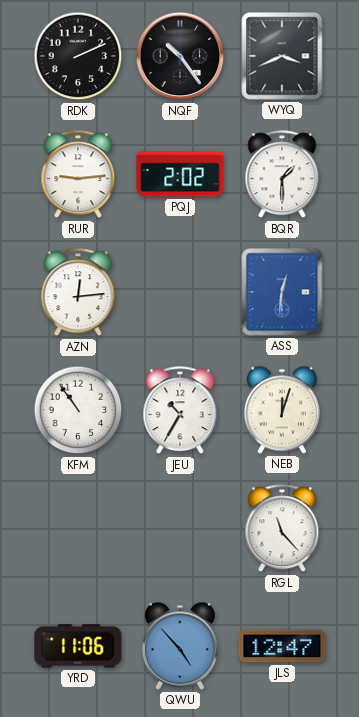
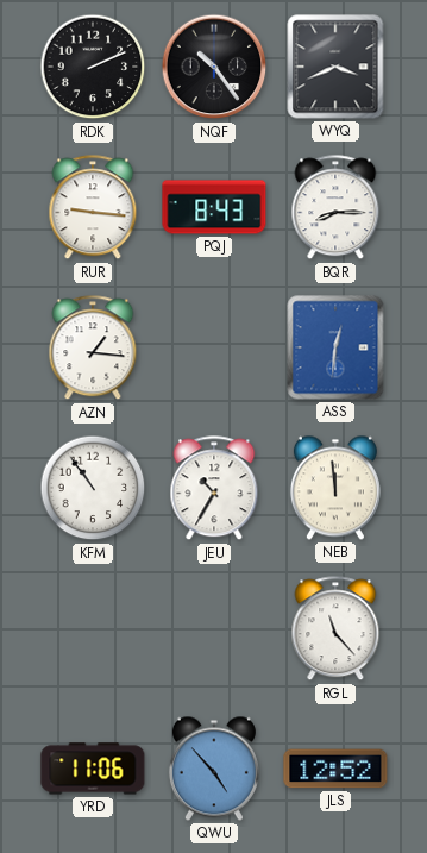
RUR: 9:14 -> 9:16
PQJ: 2:02 -> 8:43
BQR: 1:30 -> 8:15
AZN: 12:14 -> 1:16
NEB: 12:03 -> 11:59
JLS: 12:47 -> 12:52
